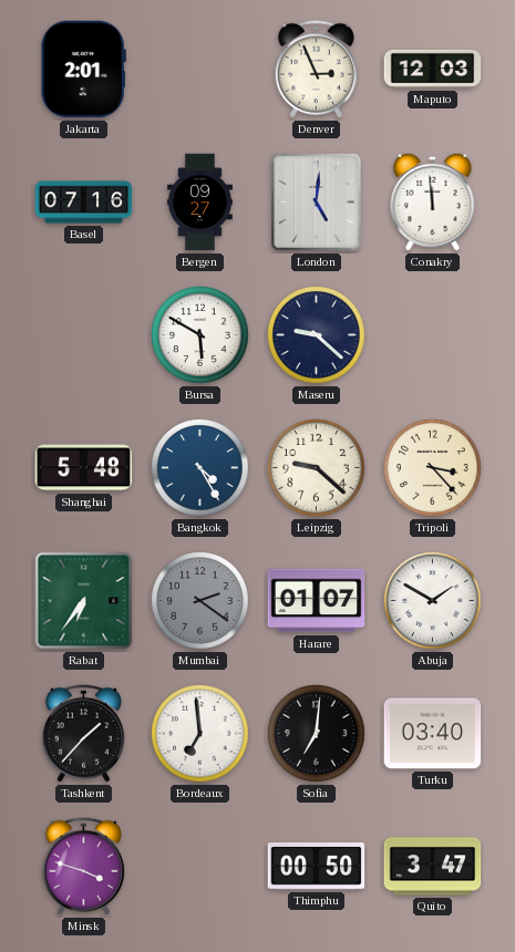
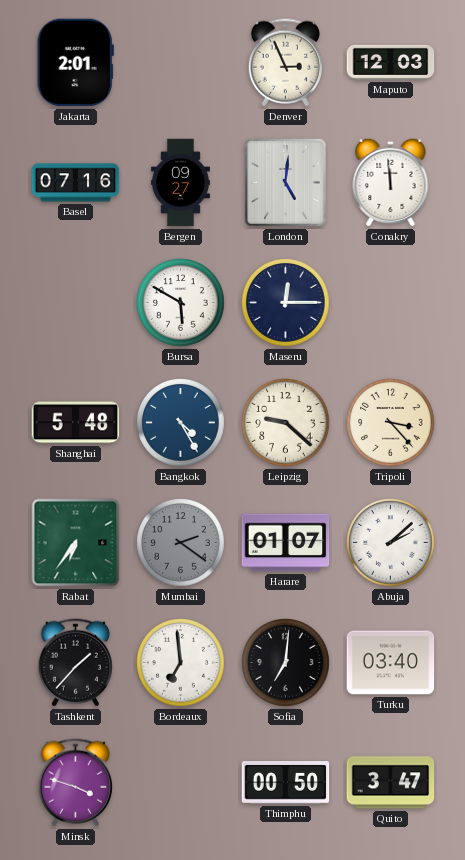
Maseru: 9:22 -> 12:15
Abuja: 1:50 -> 2:08
